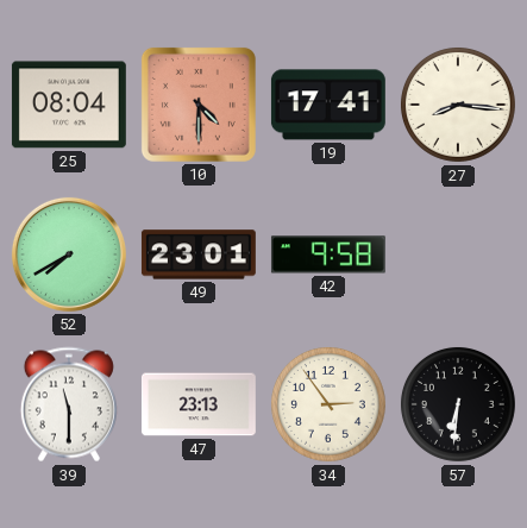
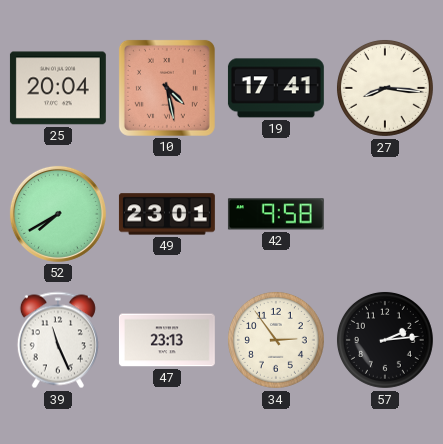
25: 08:04 -> 20:04
10: 4:30 -> 4:28
39: 11:30 -> 11:26
57: 6:31 -> 2:14
